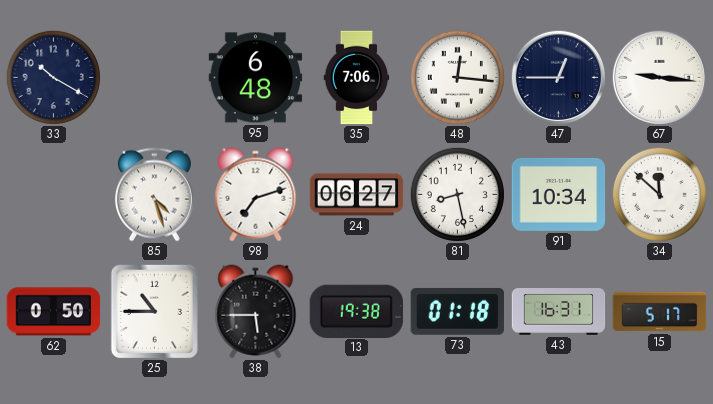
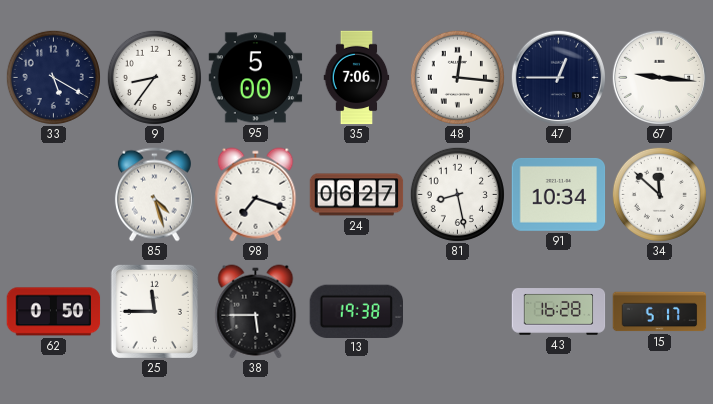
33: 10:20 -> 5:20
9: none -> 8:36
95: 6:48 -> 5:00
98: 7:12 -> 7:18
25: 10:45 -> 11:45
73: 01:18 -> none
43: 16:31 -> 16:28
